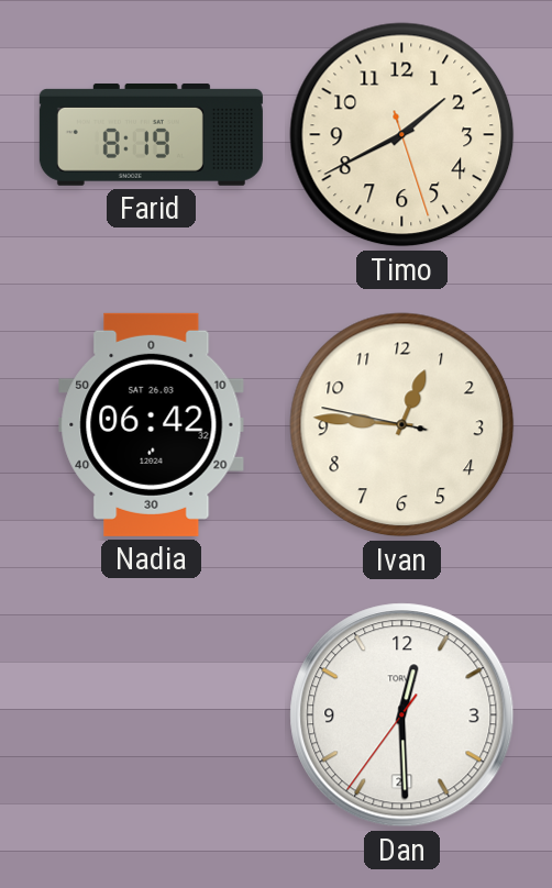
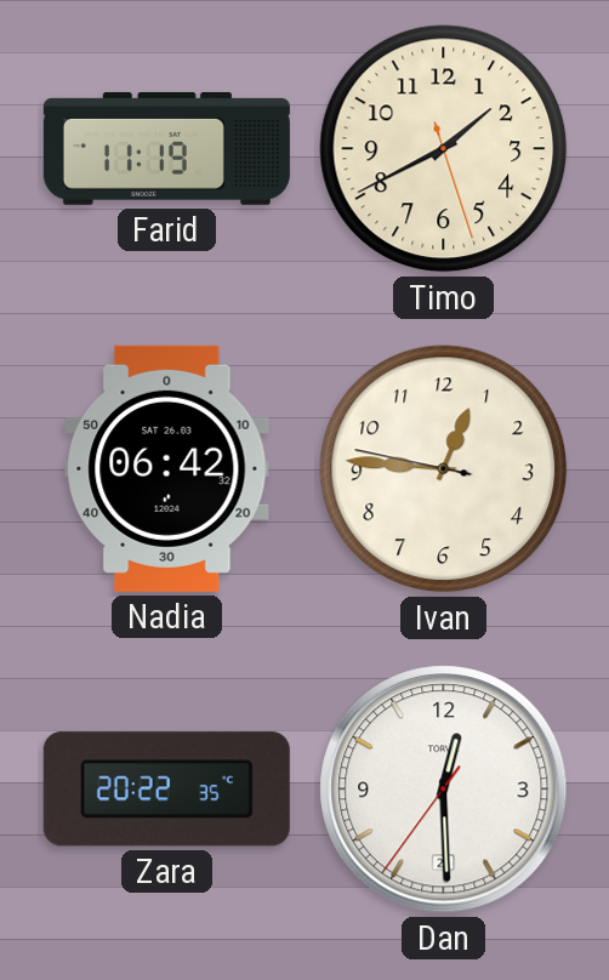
Farid: 8:19 -> 11:19
Zara: none -> 20:22
